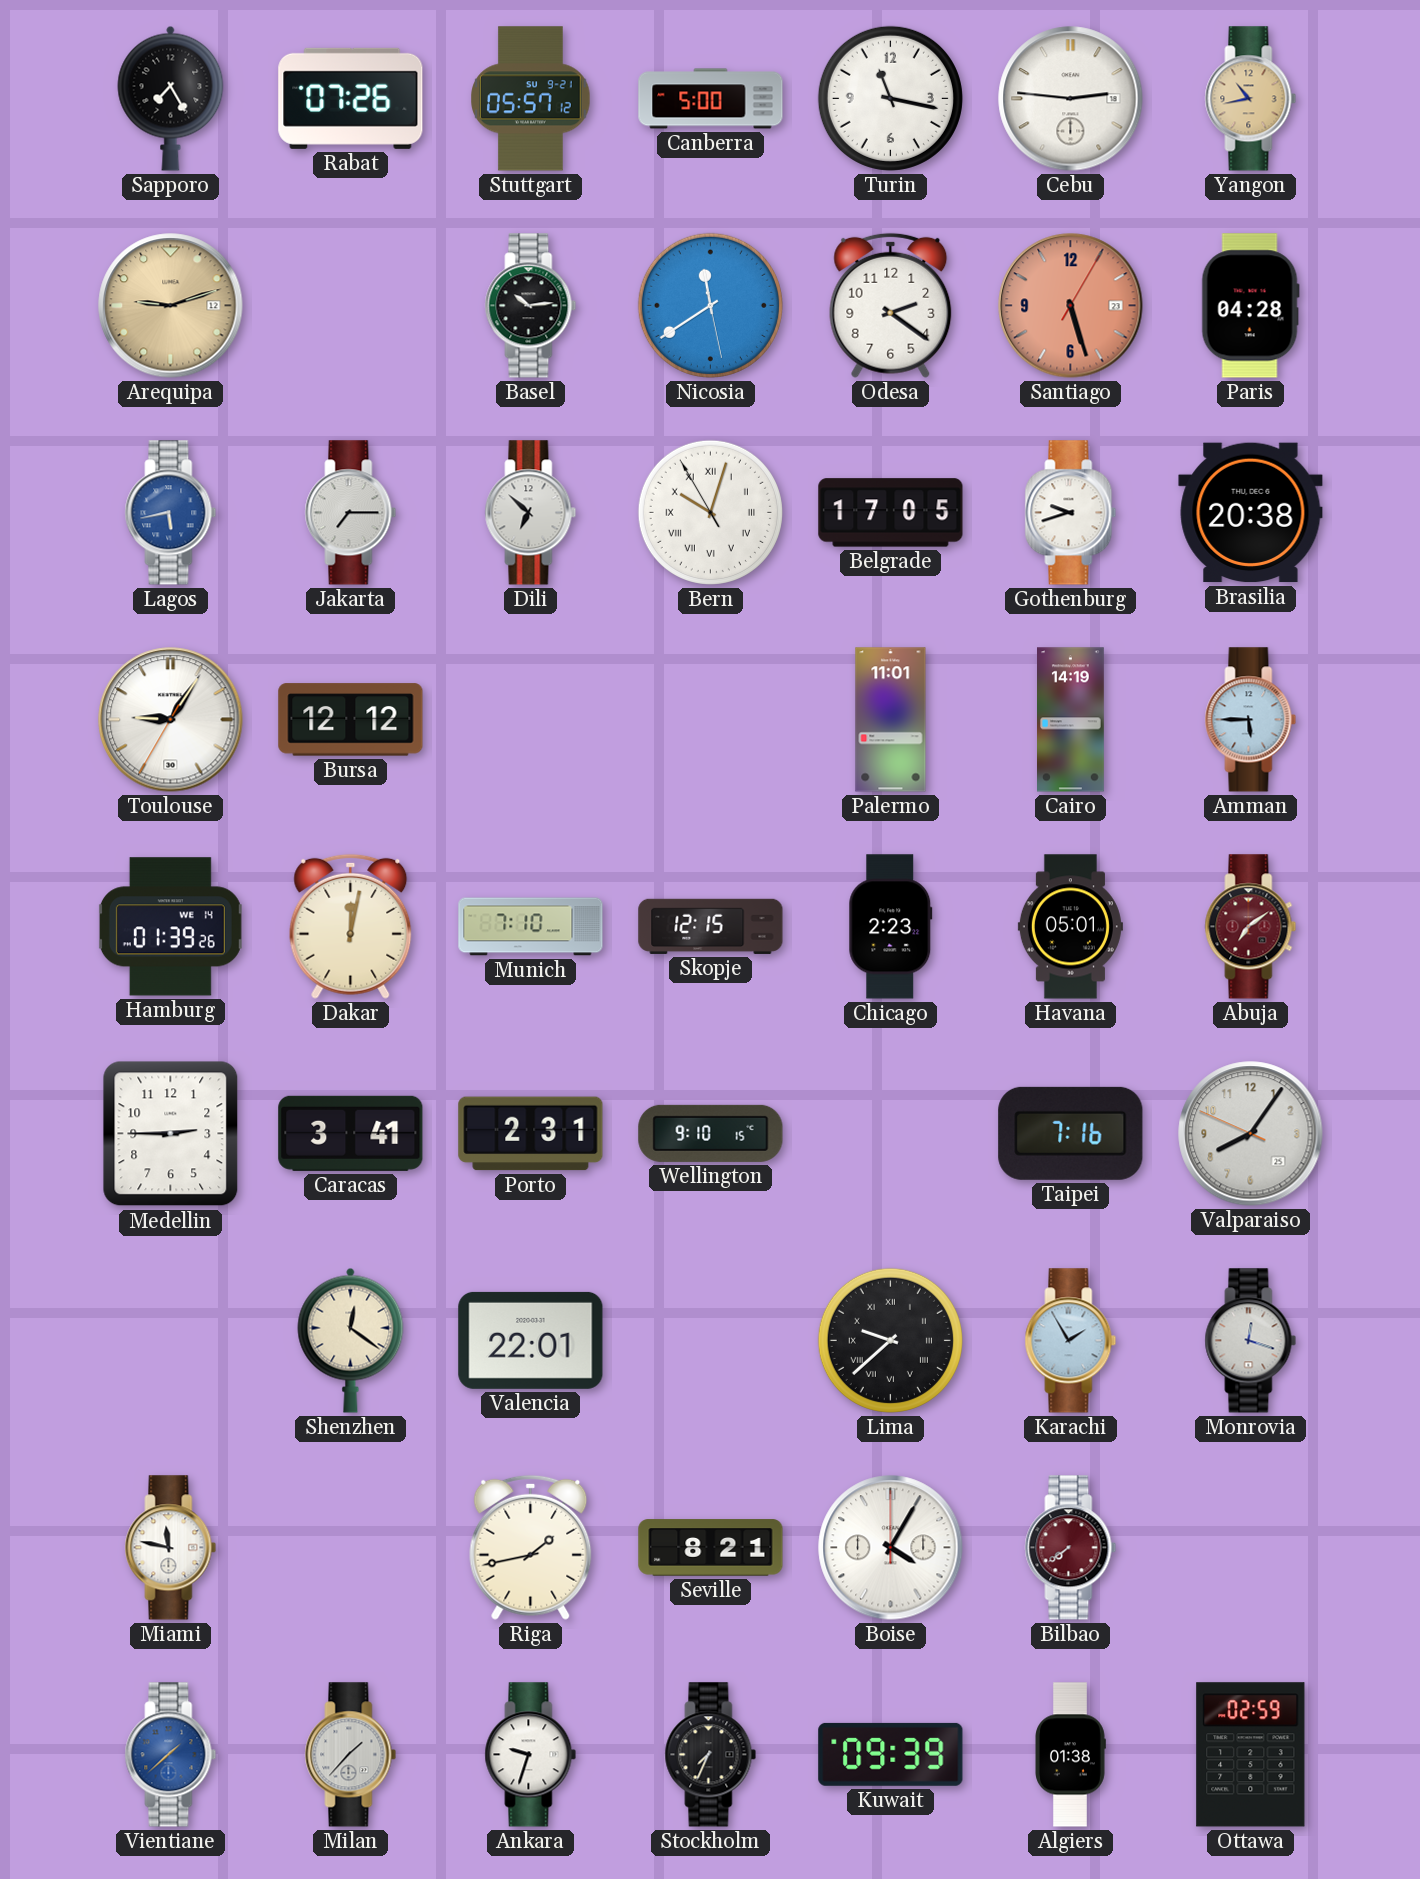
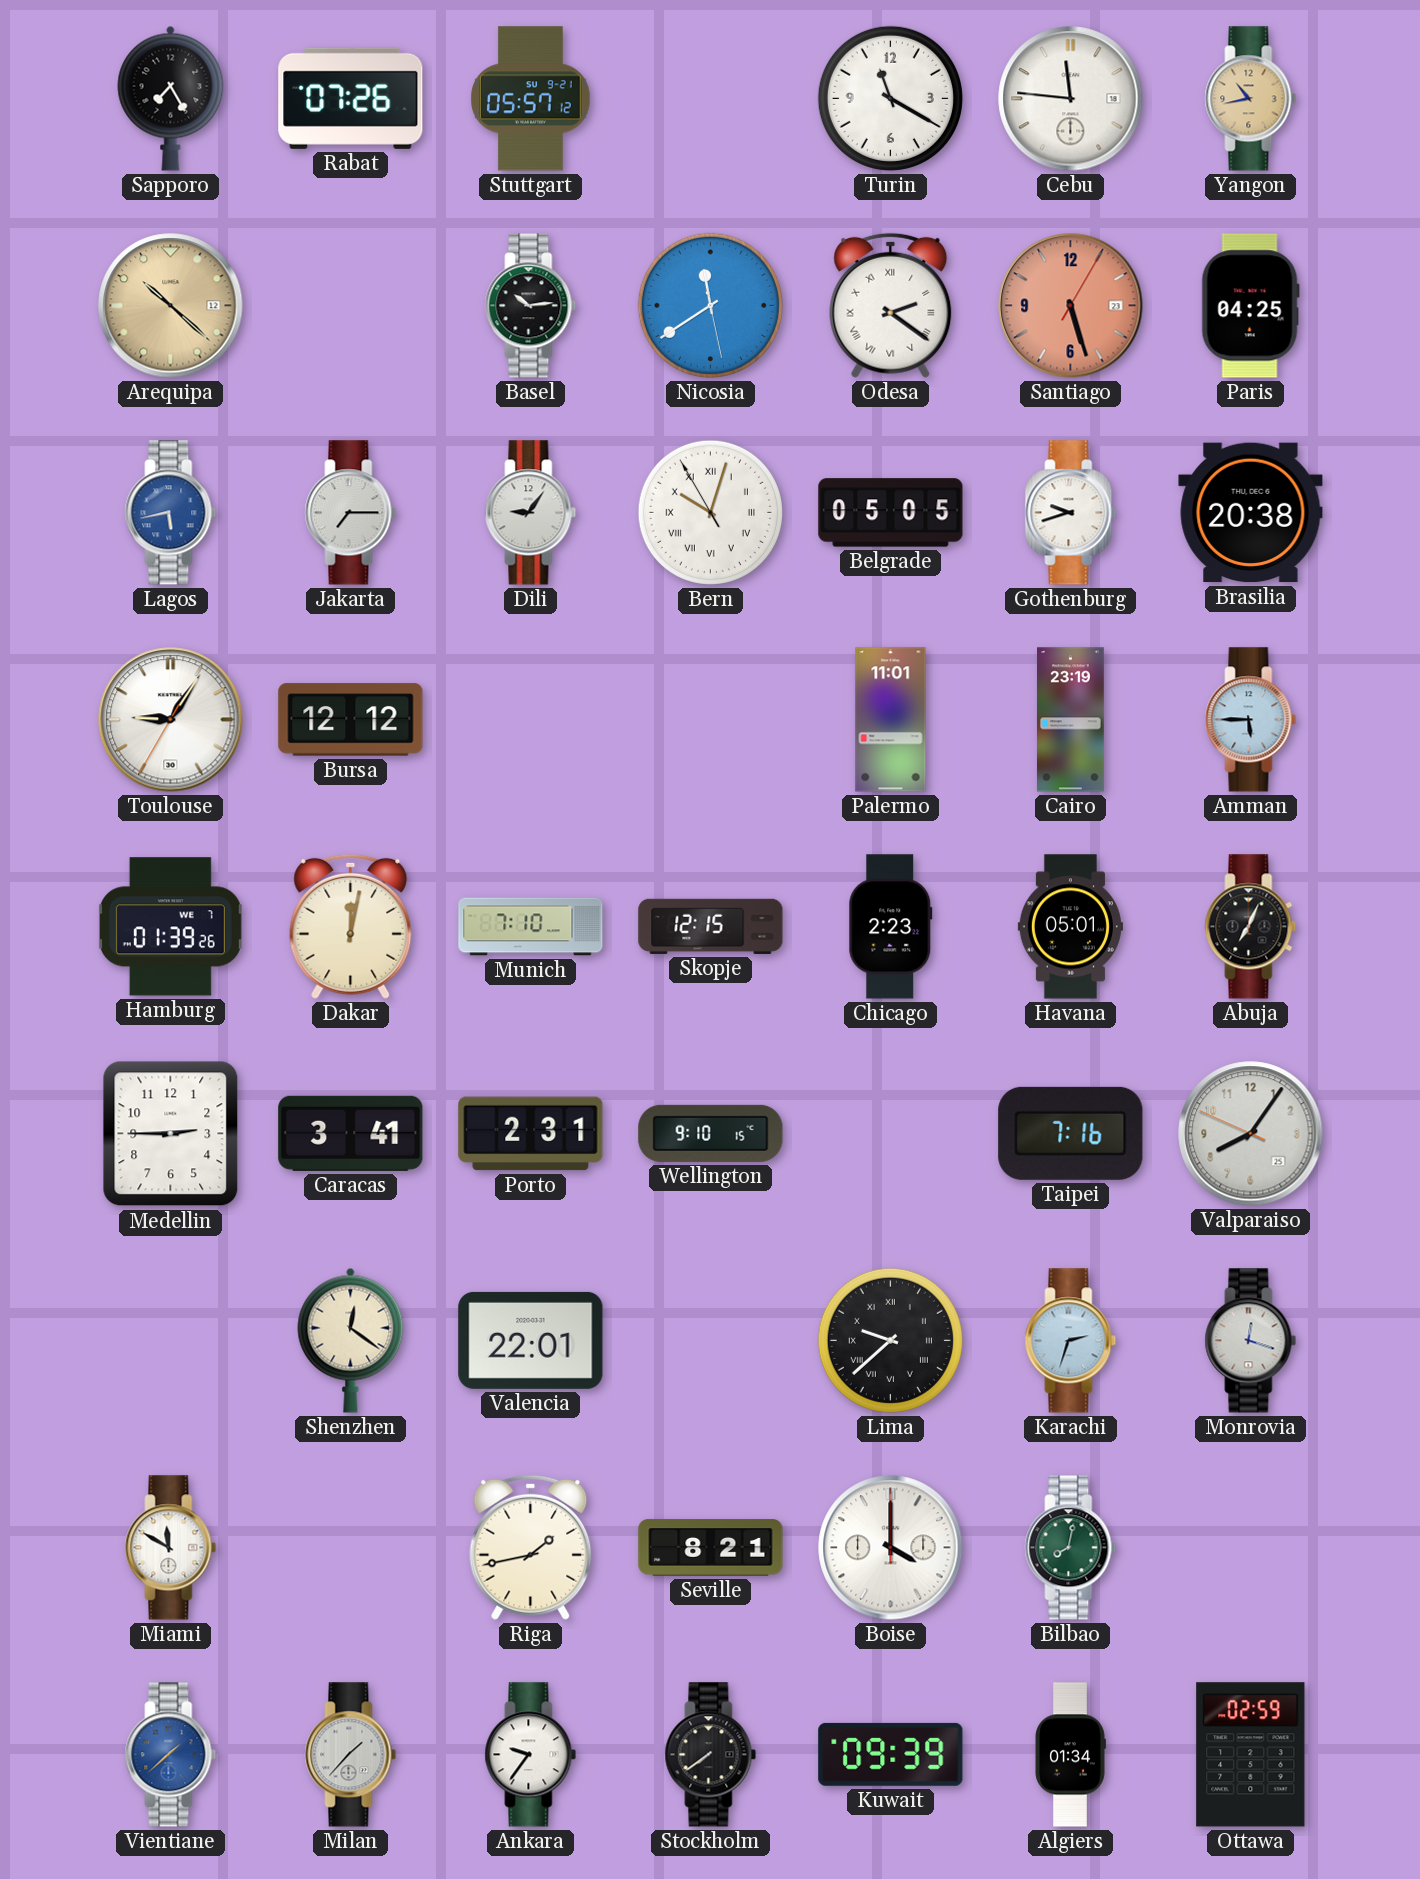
Canberra: 5:00 -> none
Turin: 11:17 -> 11:20
Cebu: 2:46 -> 11:46
Arequipa: 9:12 -> 10:22
Odesa numerals: Arabic -> Roman
Paris: 04:28 -> 04:25
Dili: 6:52 -> 9:06
Belgrade: 17:05 -> 05:05
Cairo: 14:19 -> 23:19
Hamburg date: WE 14 -> WE 7
Abuja: 7:09 -> 7:04
Abuja dial: burgundy -> black
Karachi: 1:55 -> 2:33
Miami: 11:47 -> 11:50
Boise: 4:05 -> 4:00
Bilbao: 7:39 -> 8:02
Bilbao dial: burgundy -> green
Ankara: 9:33 -> 9:36
Stockholm: 7:34 -> 7:39
Algiers: 01:38 -> 01:34
